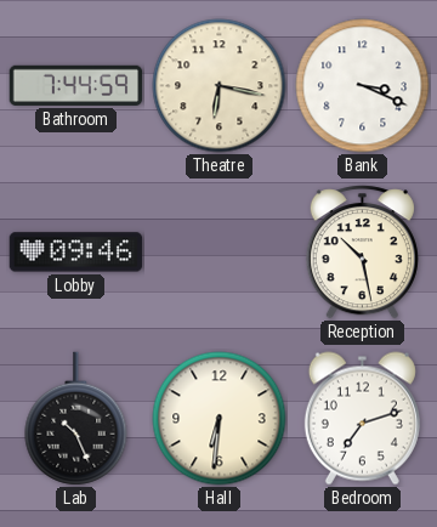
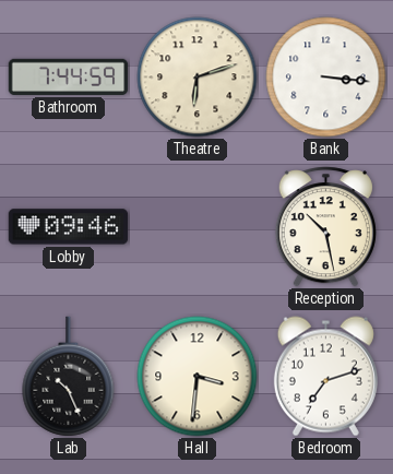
Theatre: 6:17 -> 6:12
Bank: 3:19 -> 3:16
Hall: 6:31 -> 3:31
